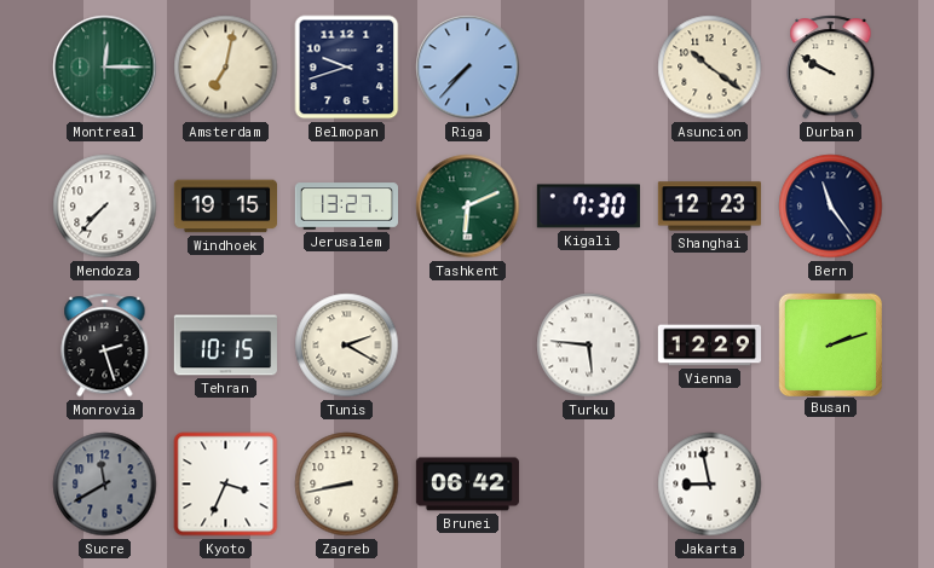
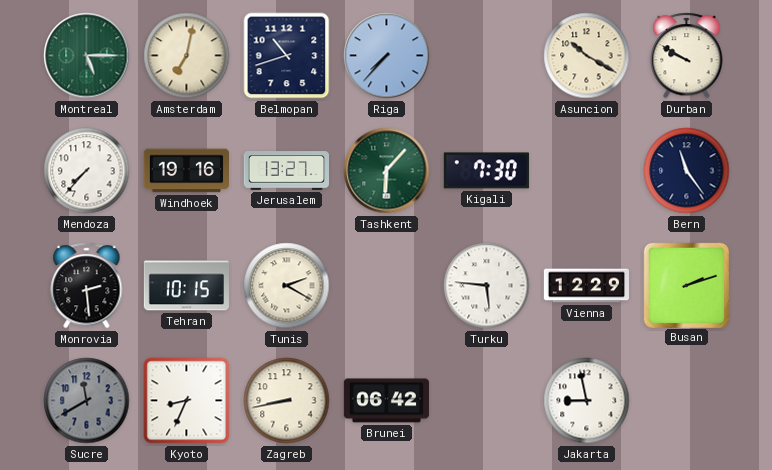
Montreal: 12:15 -> 5:15
Belmopan: 9:42 -> 10:42
Asuncion: 10:21 -> 10:20
Windhoek: 19:15 -> 19:16
Tashkent: 6:11 -> 6:07
Shanghai: 12:23 -> none
Monrovia: 2:27 -> 2:29
Kyoto: 3:34 -> 8:34
